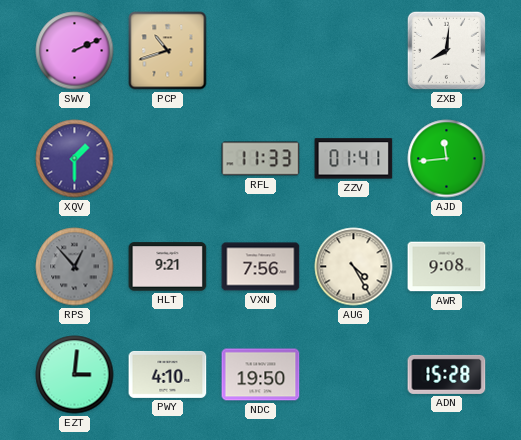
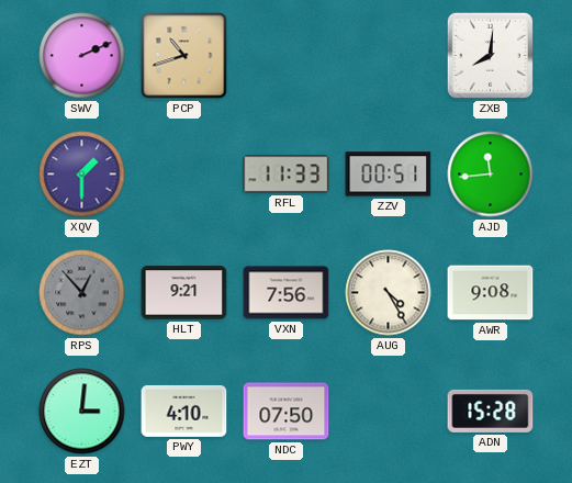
ZZV: 01:41 -> 00:51
NDC: 19:50 -> 07:50
